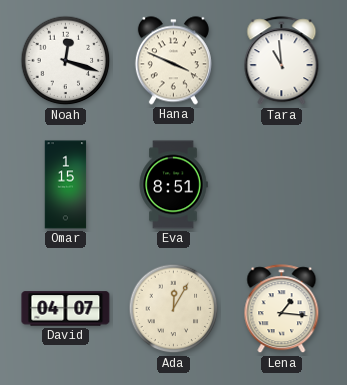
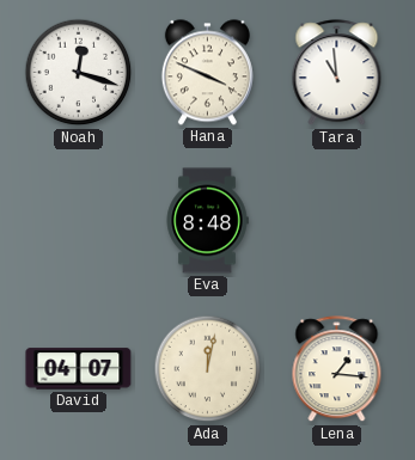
Omar: 1:15 -> none
Eva: 8:51 -> 8:48
Ada: 12:05 -> 12:02
